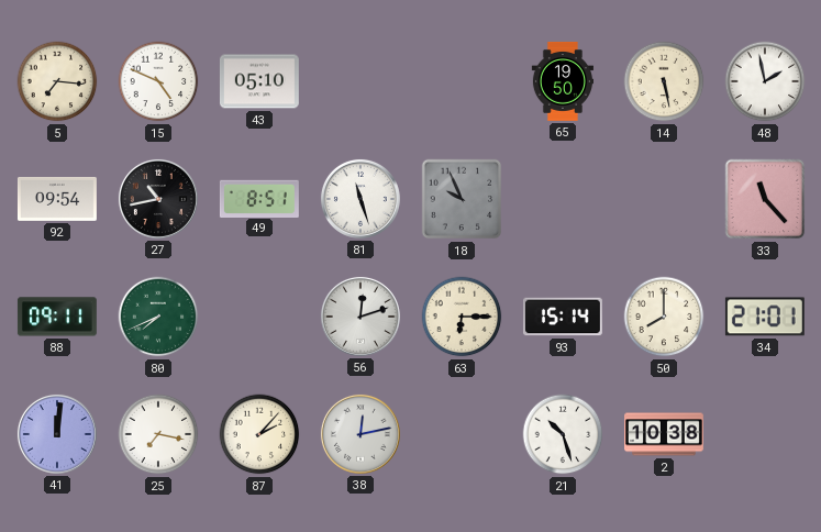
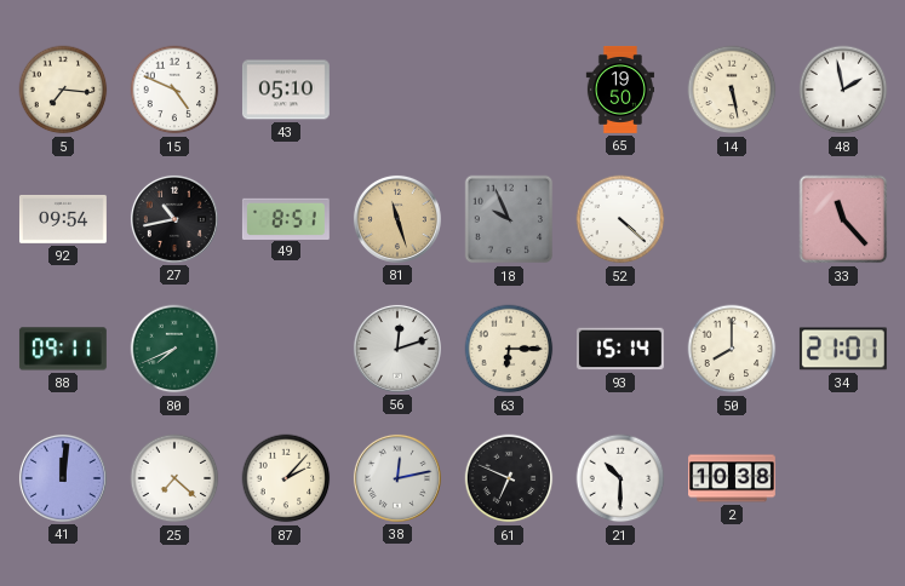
81 dial: white -> champagne
52: none -> 4:22
25: 7:17 -> 7:22
61: none -> 6:49
21: 10:27 -> 10:30
